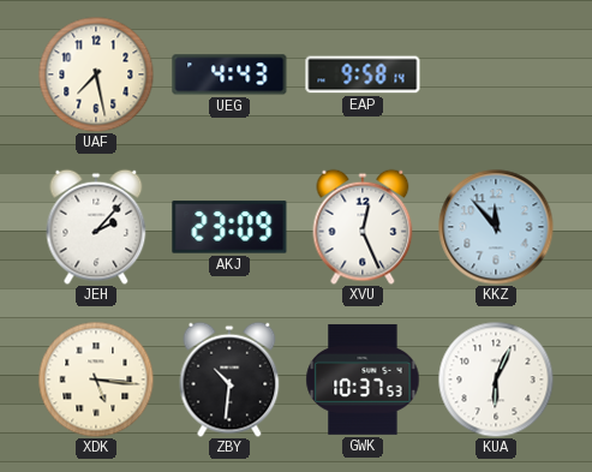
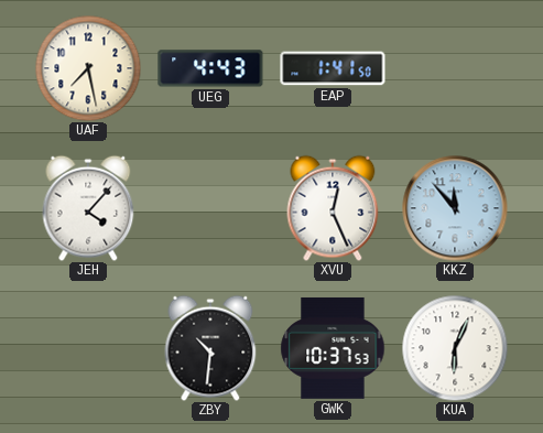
EAP: 9:58 -> 1:41
JEH: 2:07 -> 4:07
AKJ: 23:09 -> none
XDK: 5:16 -> none
